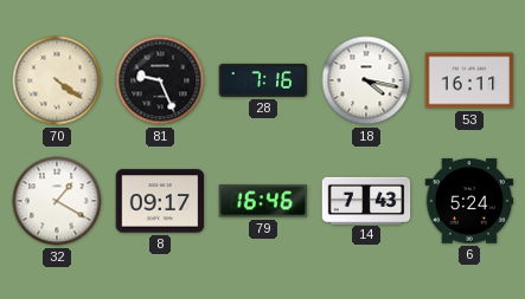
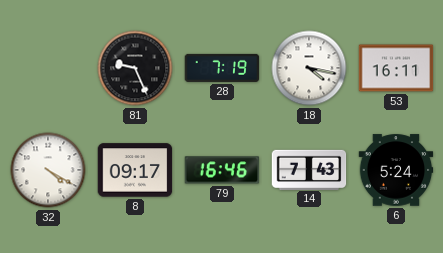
70: 4:21 -> none
28: 7:16 -> 7:19
32: 1:20 -> 4:20
